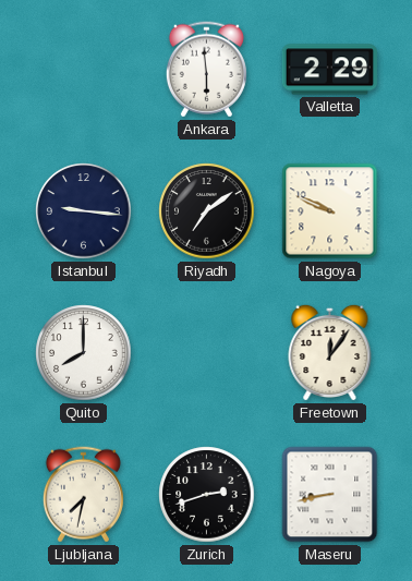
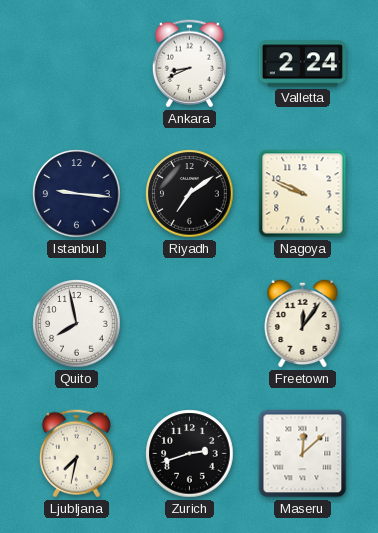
Ankara: 5:59 -> 8:41
Valletta: 2:29 -> 2:24
Quito: 8:00 -> 7:58
Maseru: 8:43 -> 12:08
